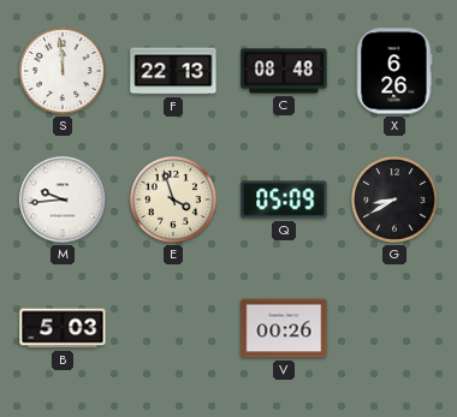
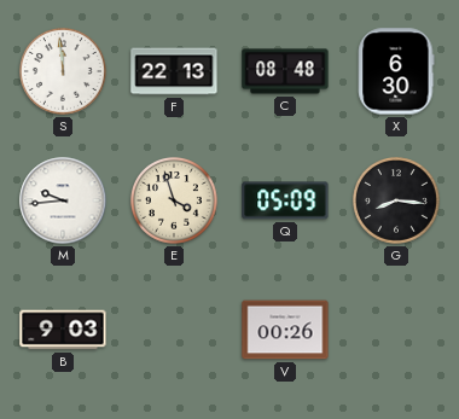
X: 6:26 -> 6:30
G: 8:40 -> 8:16
B: 5:03 -> 9:03
